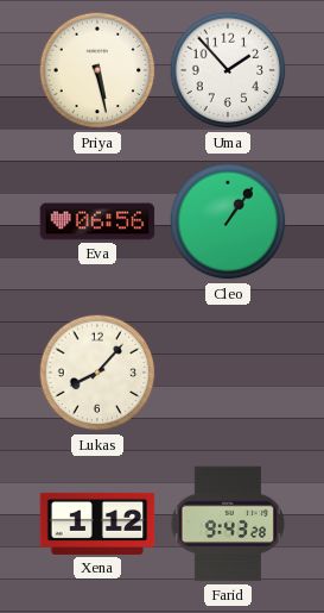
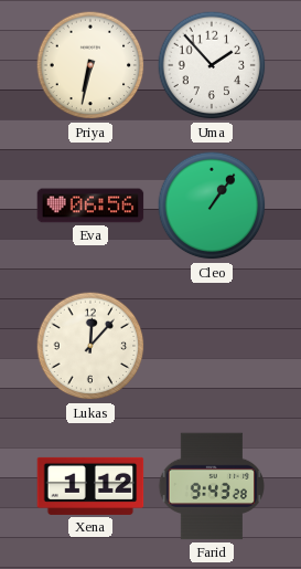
Priya: 5:28 -> 6:32
Lukas: 8:07 -> 12:07
